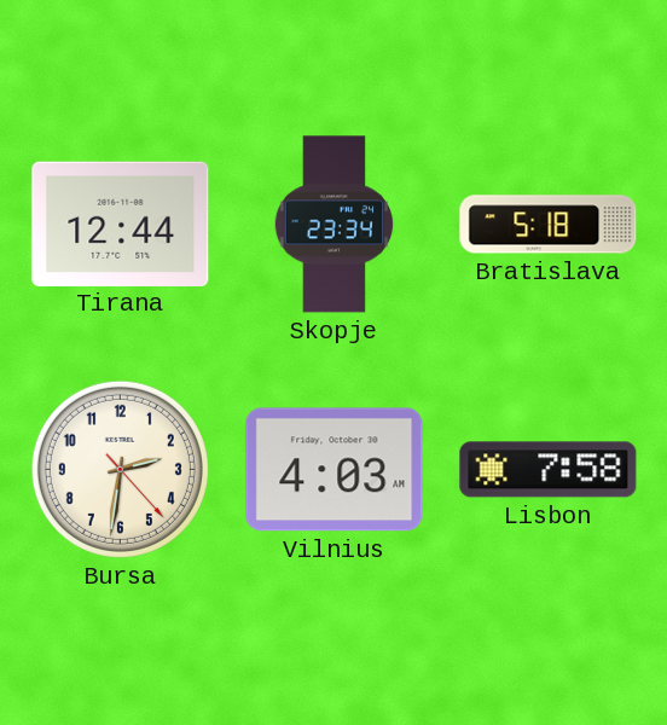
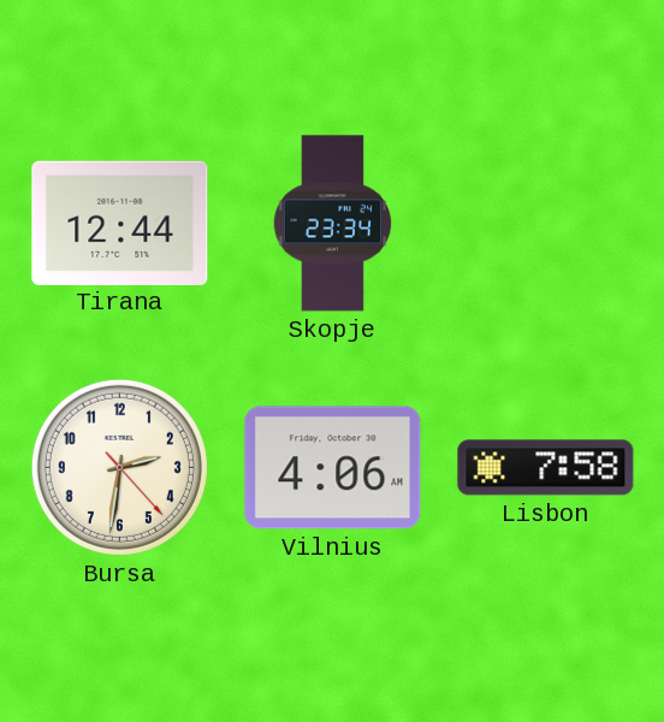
Bratislava: 5:18 -> none
Vilnius: 4:03 -> 4:06
